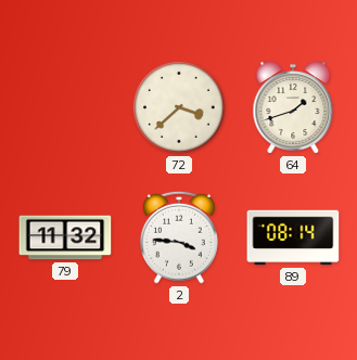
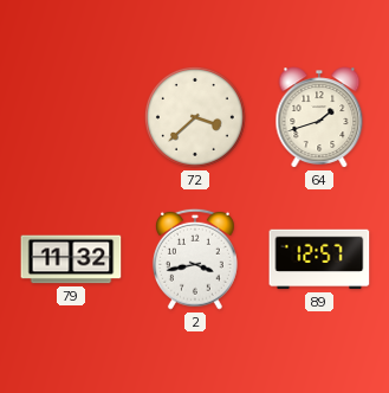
2: 3:46 -> 3:43
89: 08:14 -> 12:57
